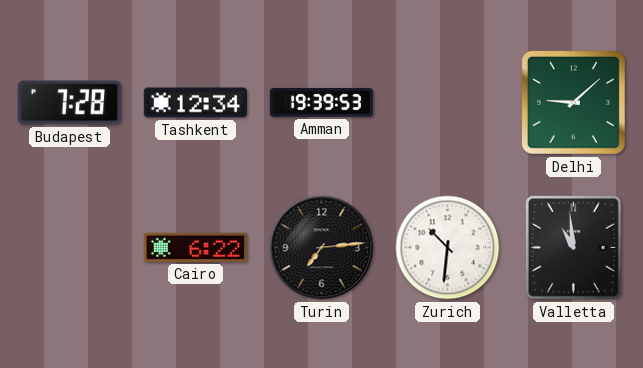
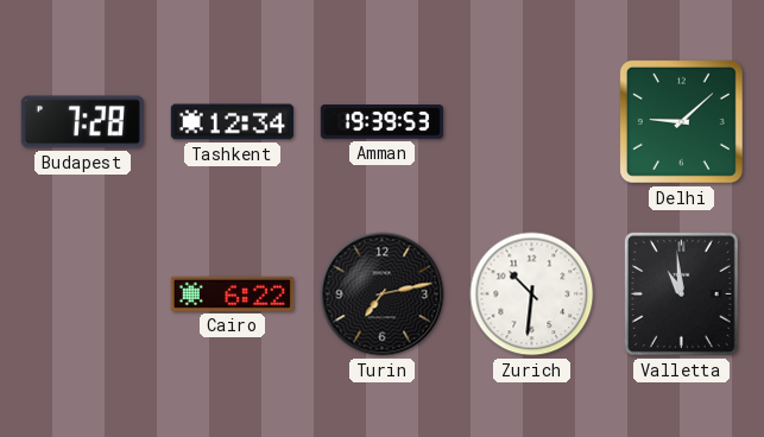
Turin: 7:14 -> 7:13
